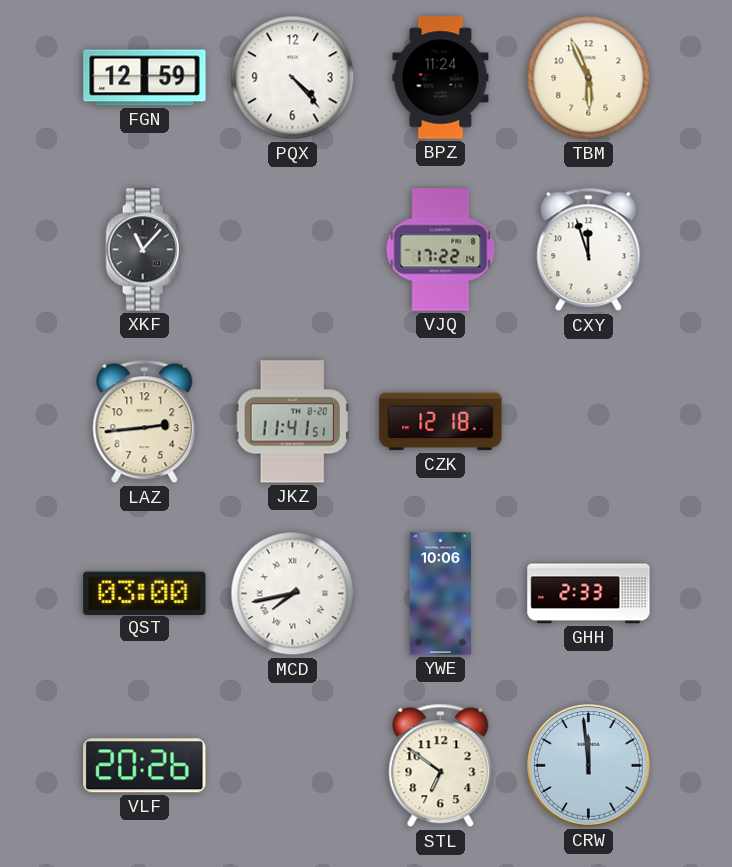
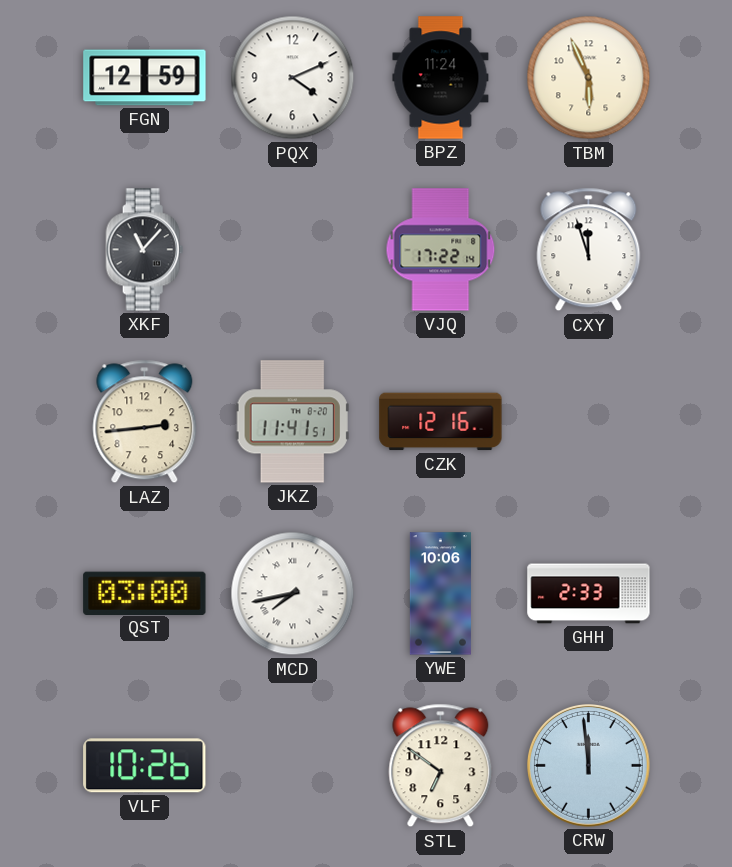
PQX: 4:23 -> 4:11
CZK: 12:18 -> 12:16
VLF: 20:26 -> 10:26
